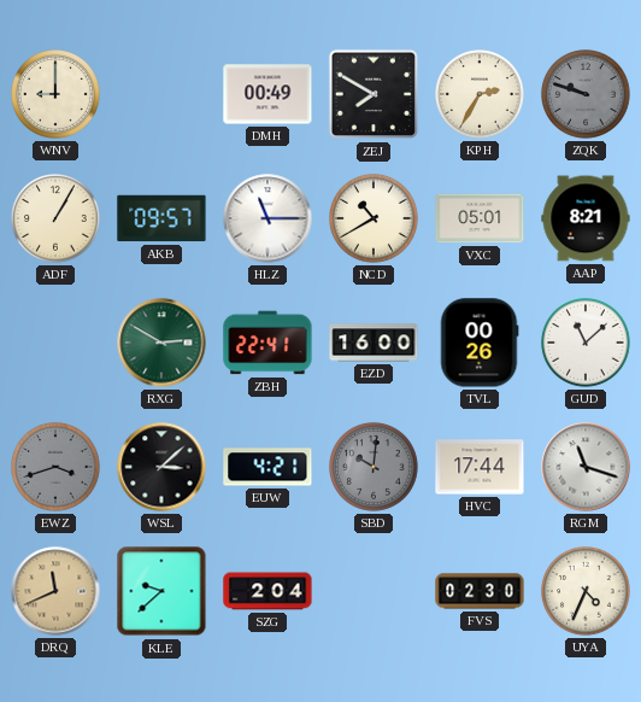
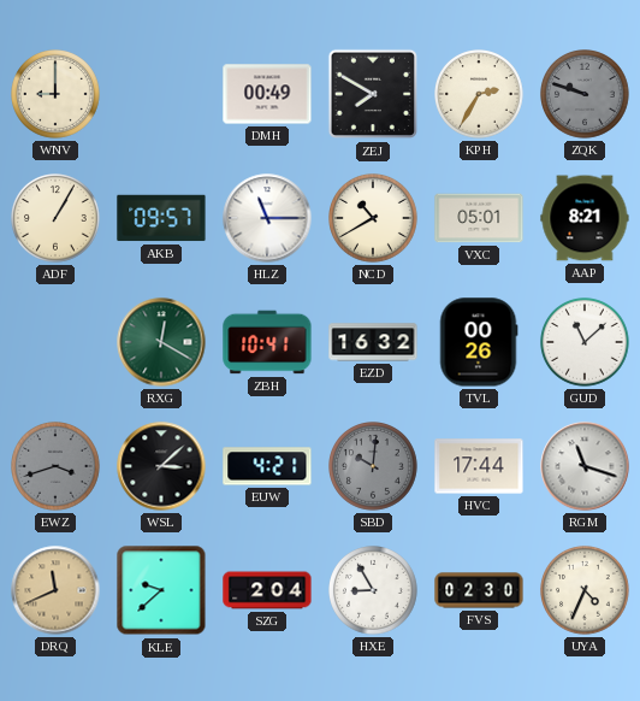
RXG: 2:50 -> 12:20
ZBH: 22:41 -> 10:41
EZD: 16:00 -> 16:32
HXE: none -> 8:55
